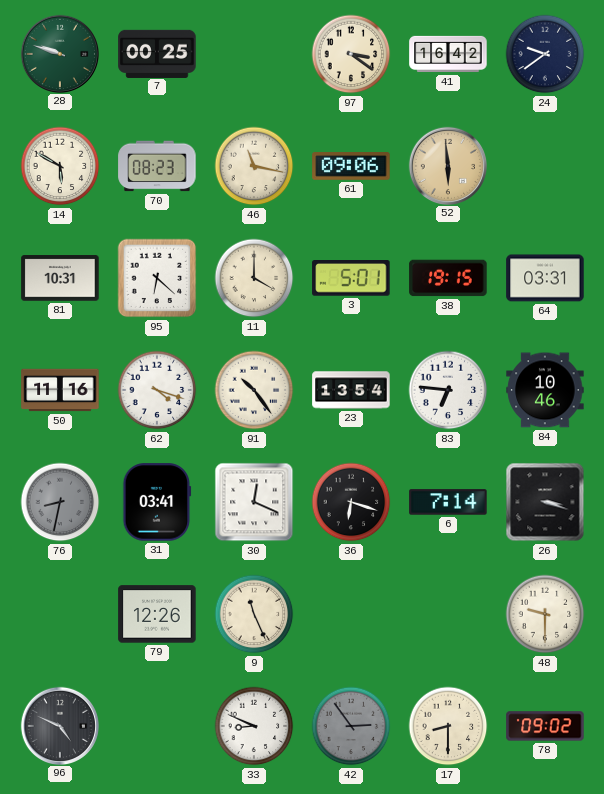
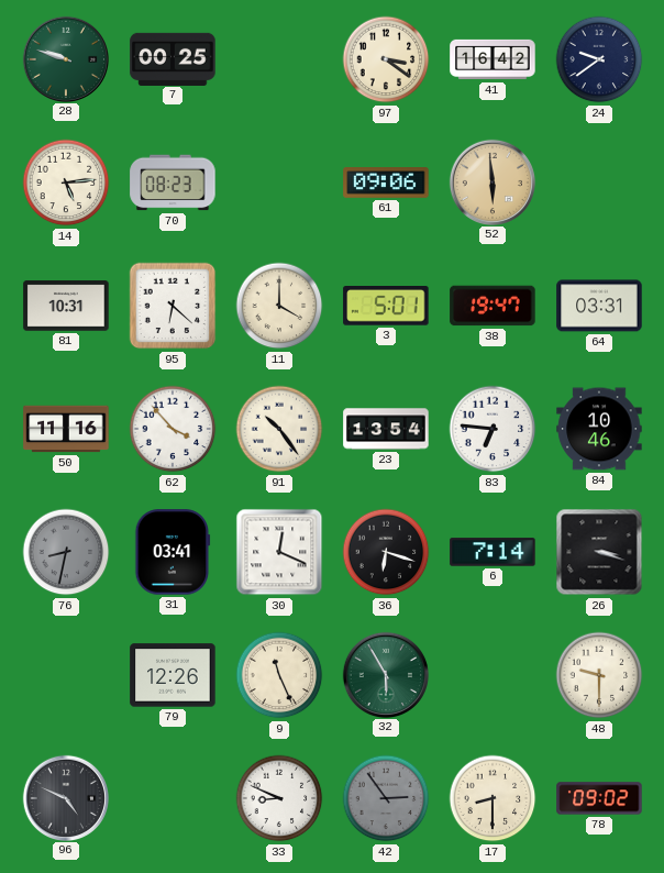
14: 5:50 -> 5:14
46: 11:17 -> none
38: 19:15 -> 19:47
62: 4:18 -> 3:53
32: none -> 5:55
